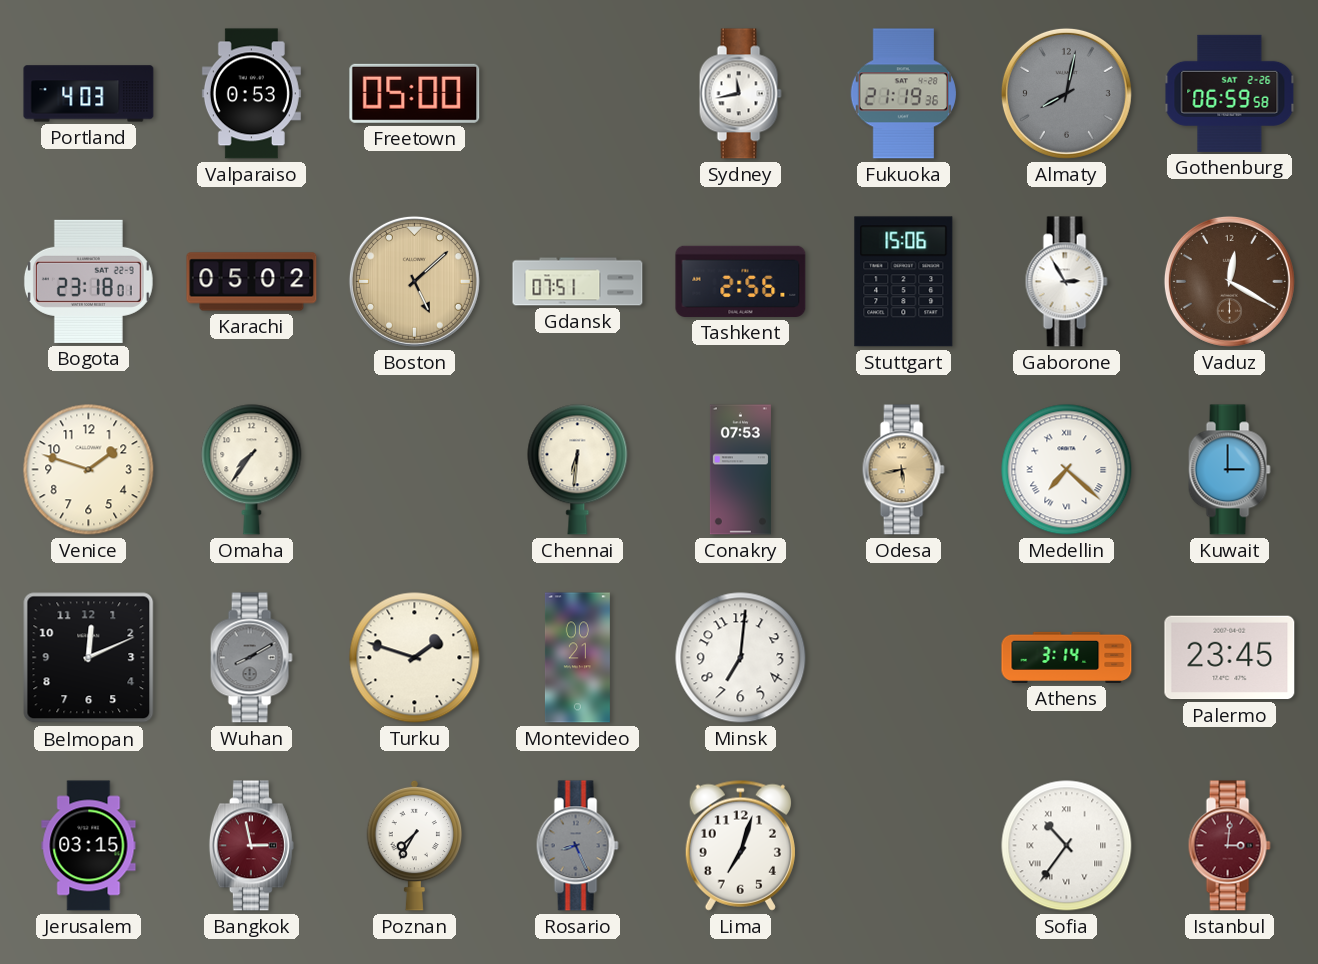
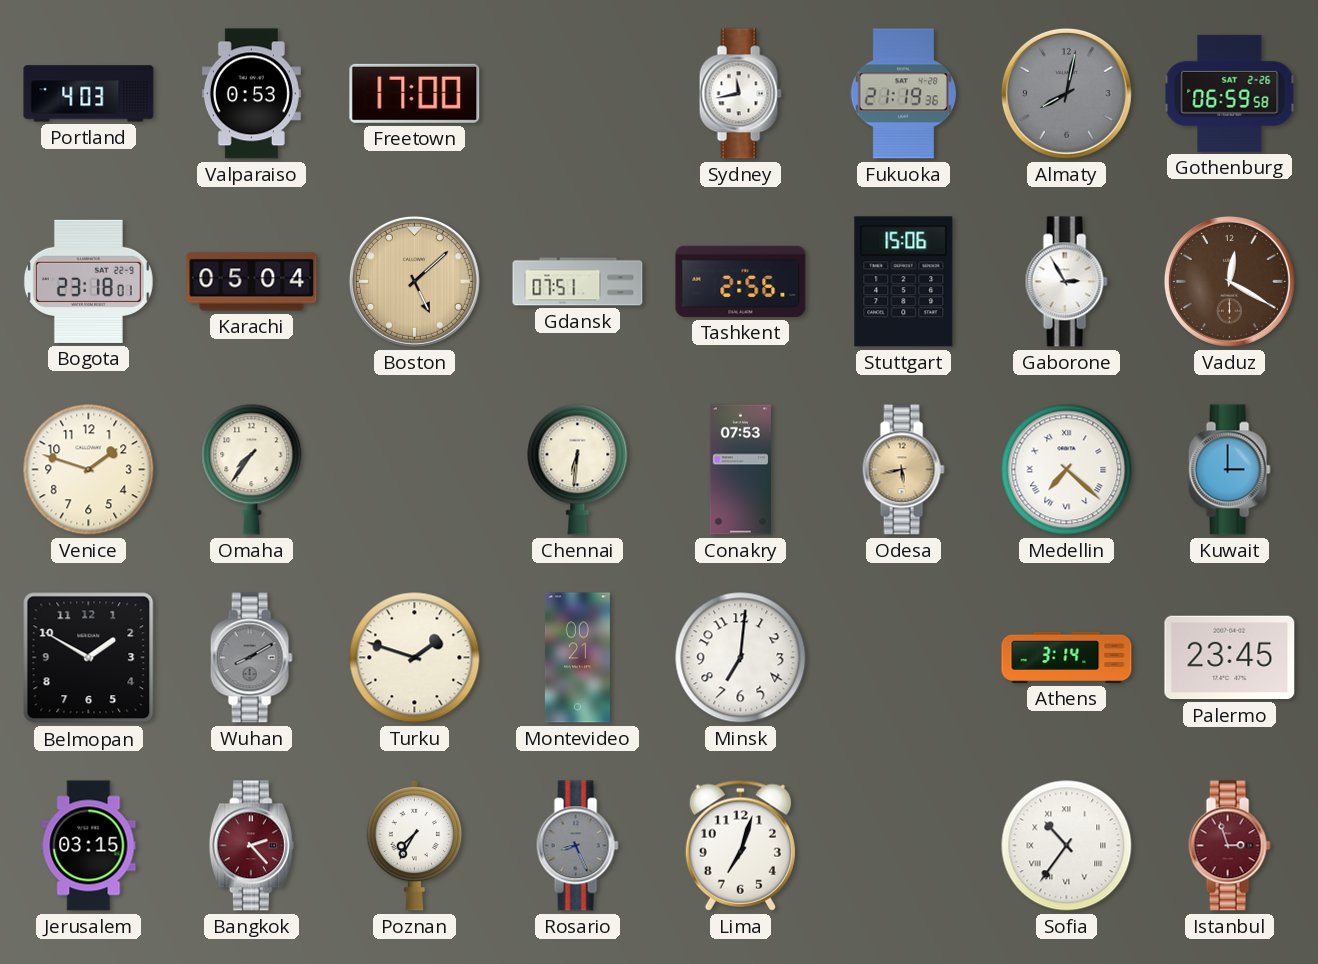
Freetown: 05:00 -> 17:00
Karachi: 05:02 -> 05:04
Belmopan: 12:11 -> 1:50
Bangkok: 2:58 -> 2:23
Istanbul: 3:01 -> 2:57
